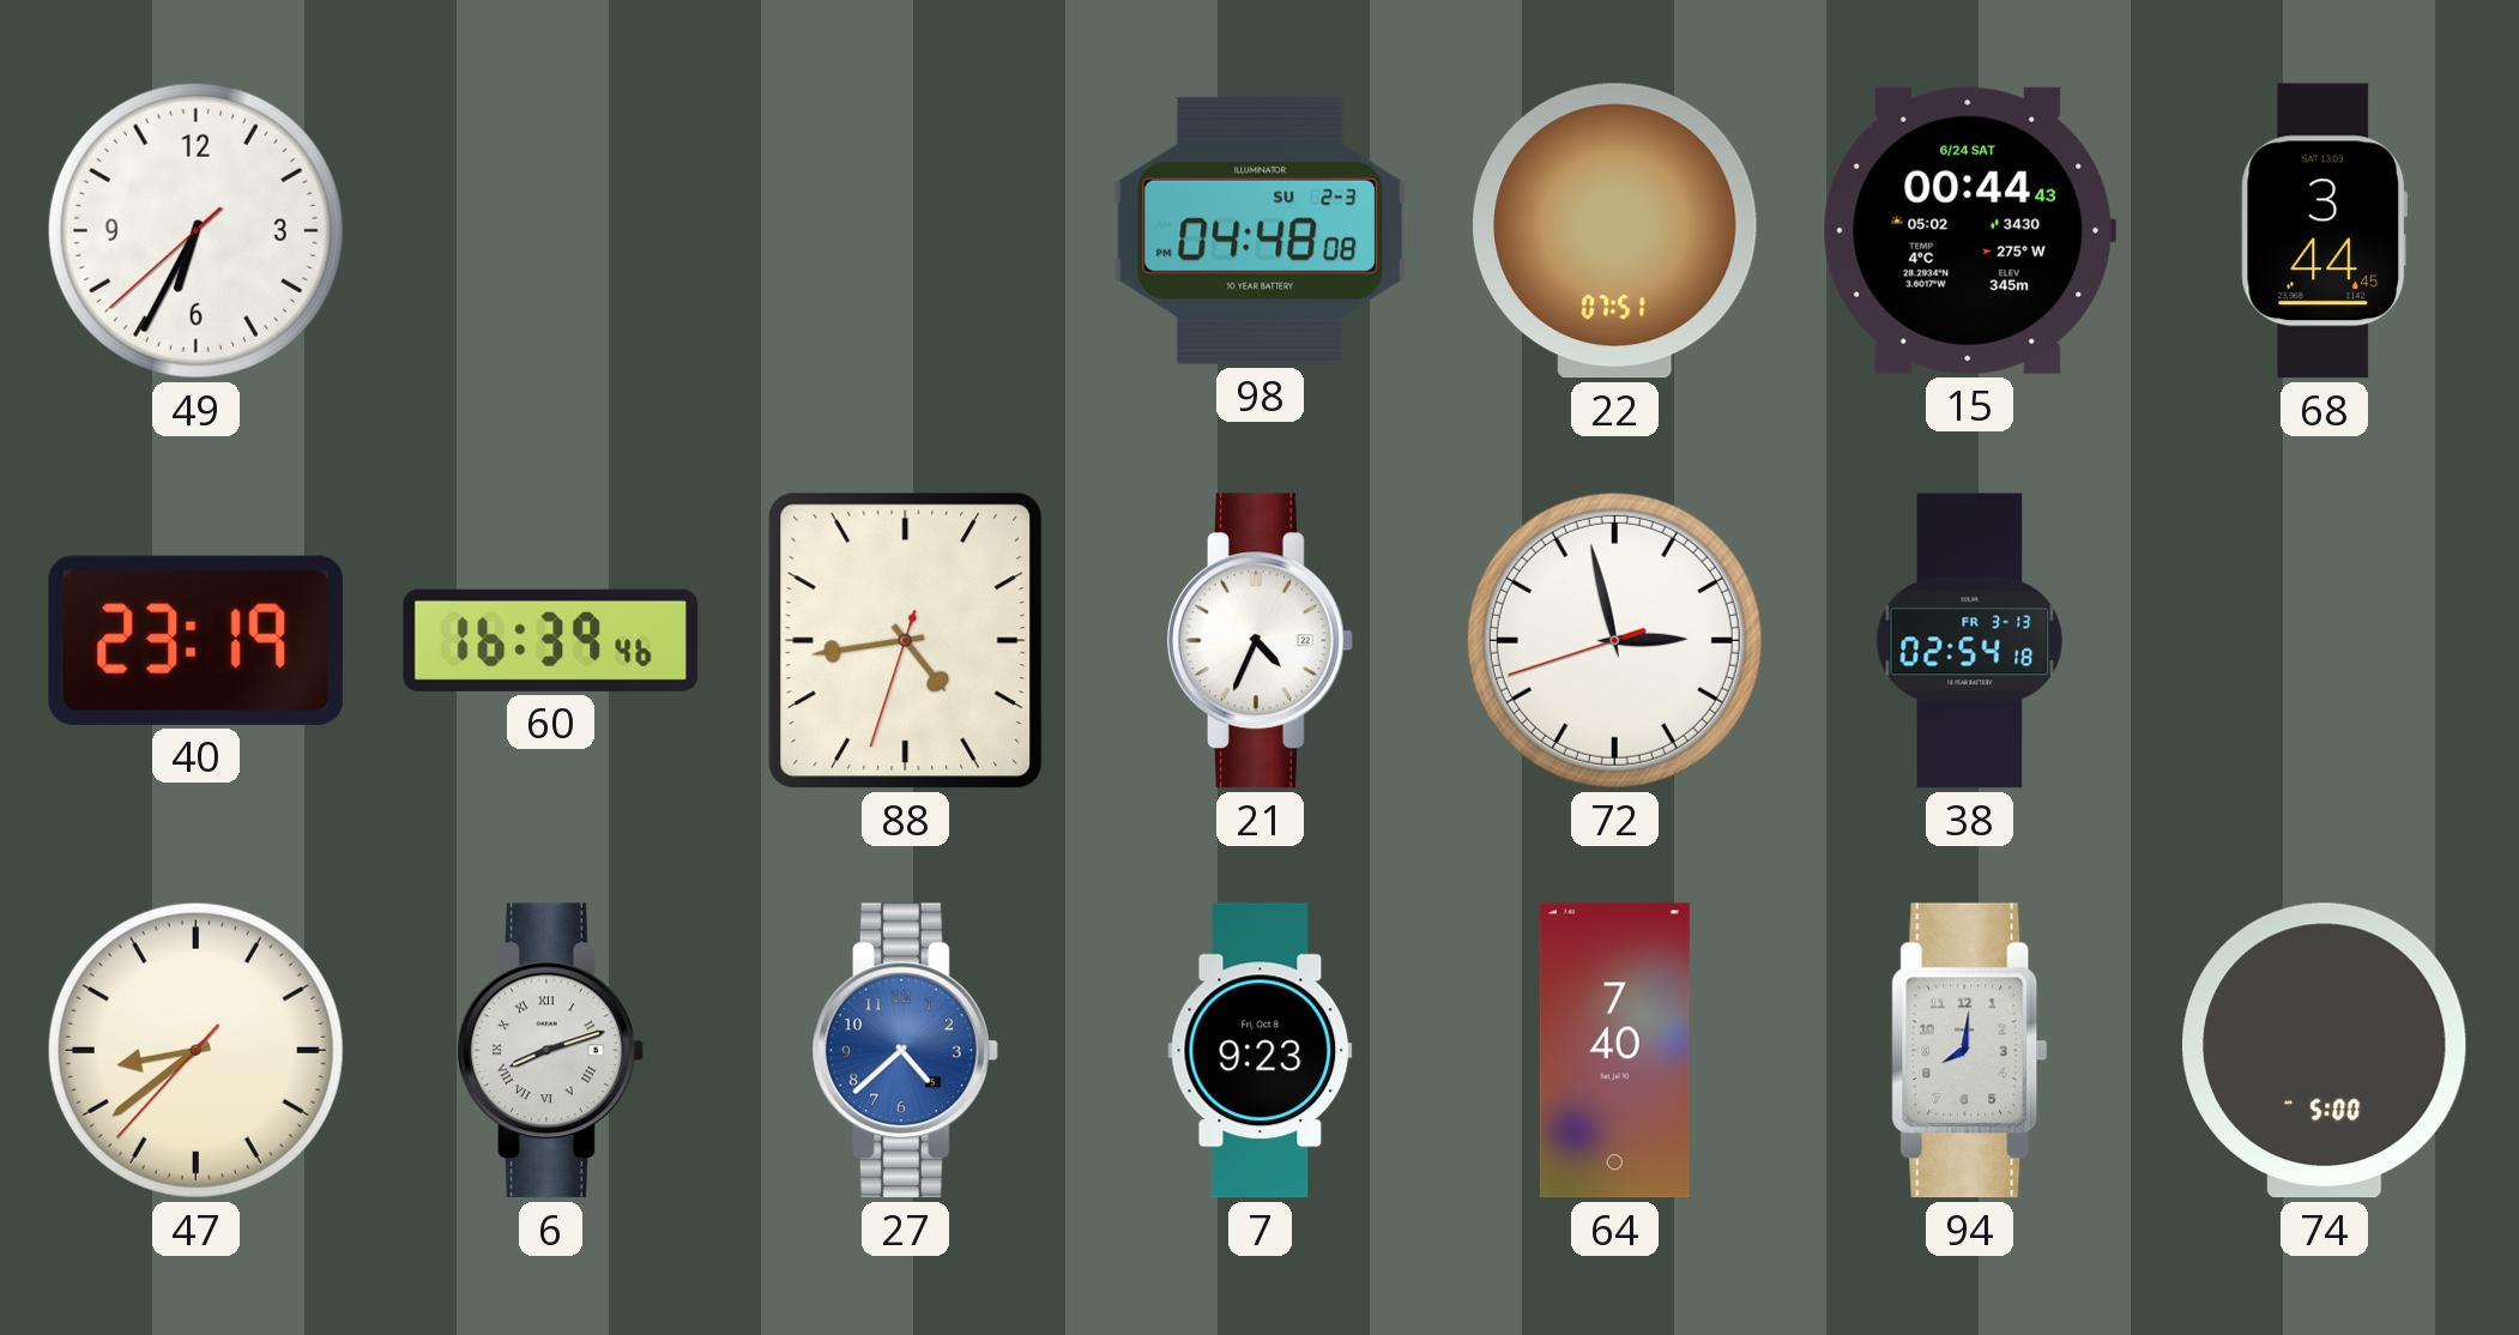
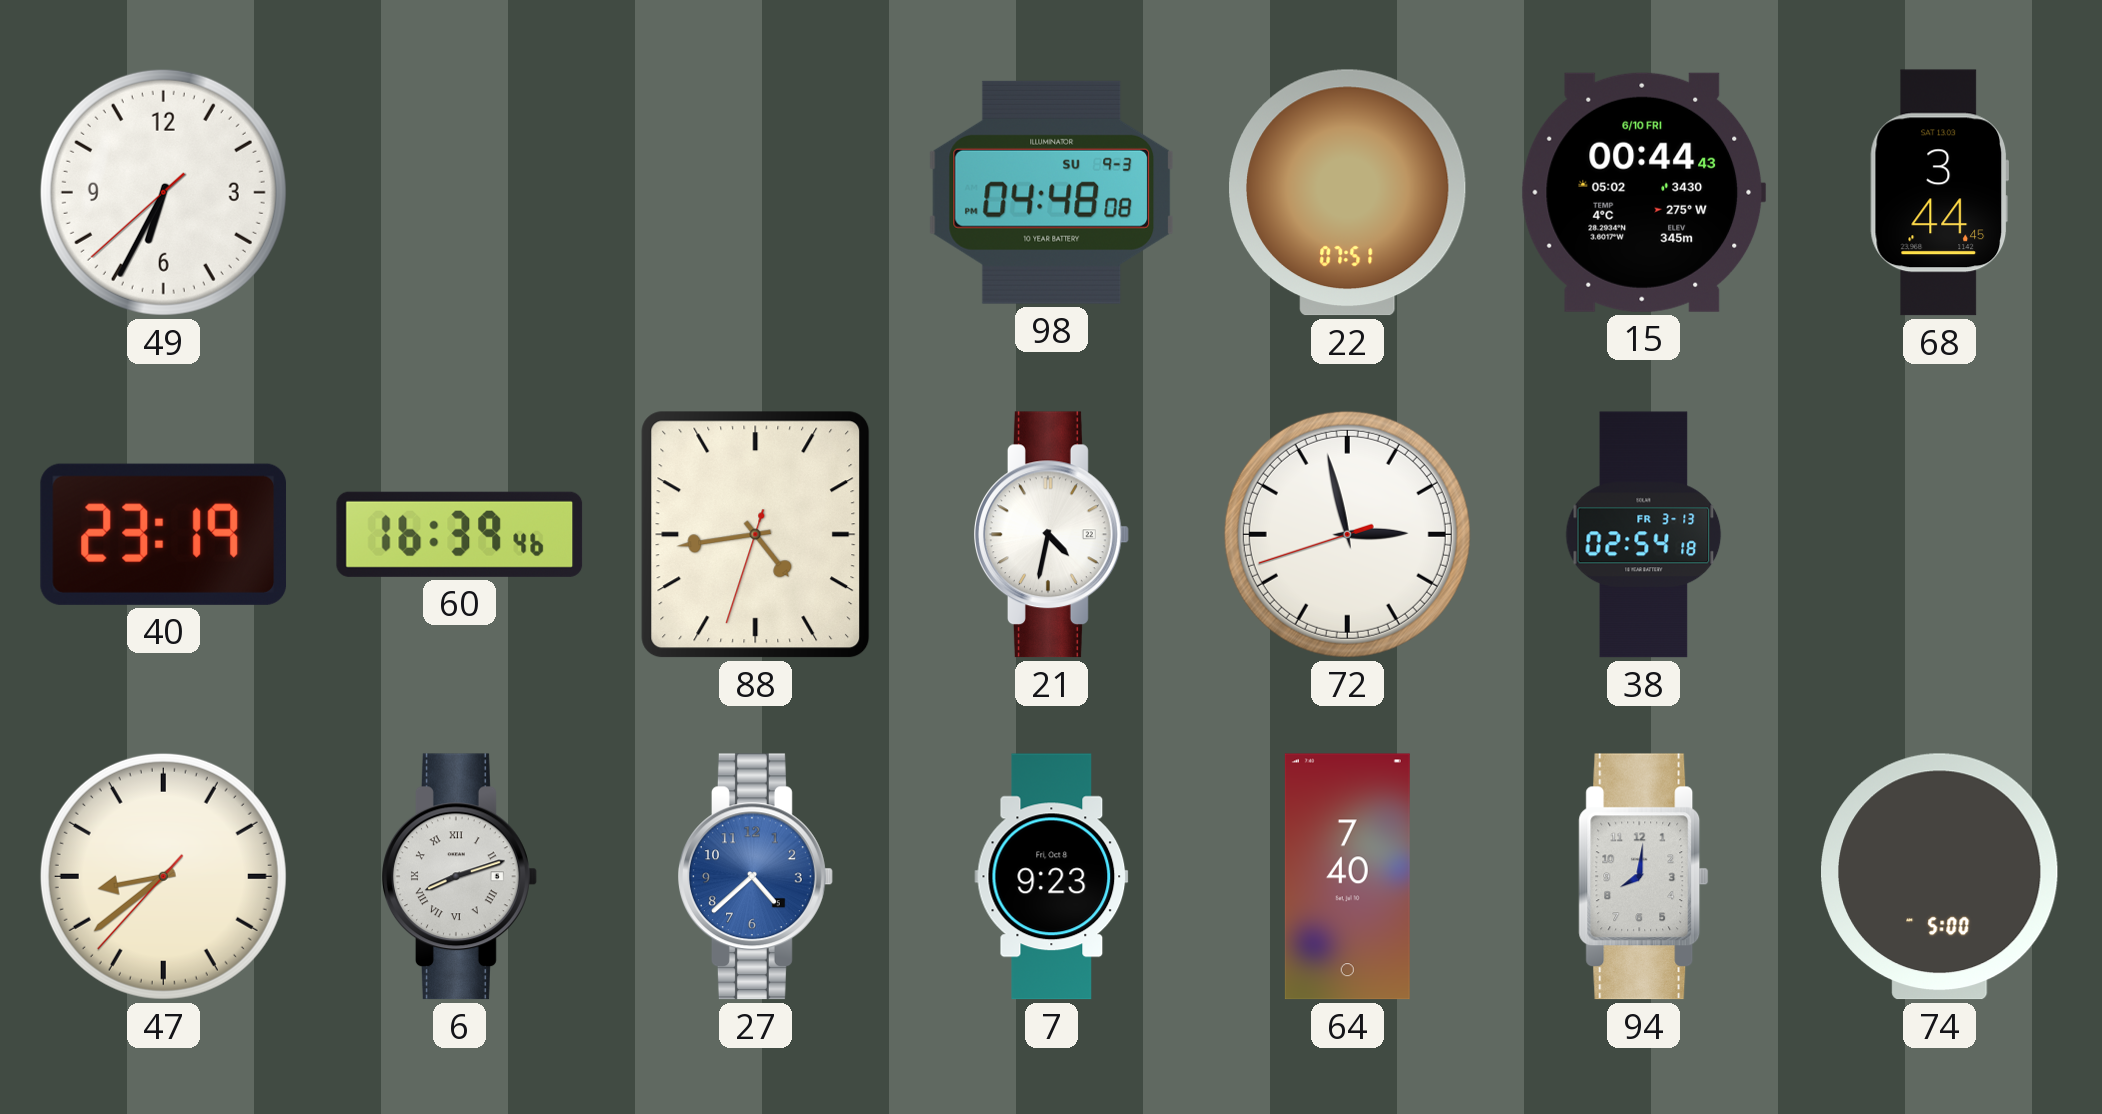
98 date: SU 2-3 -> SU 9-3
15 date: 6/24 SAT -> 6/10 FRI
21: 4:34 -> 4:32
